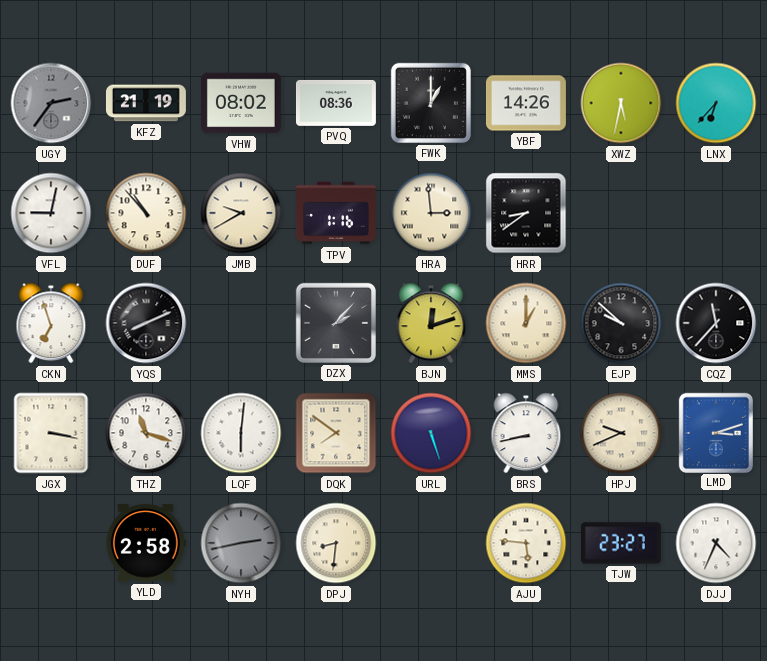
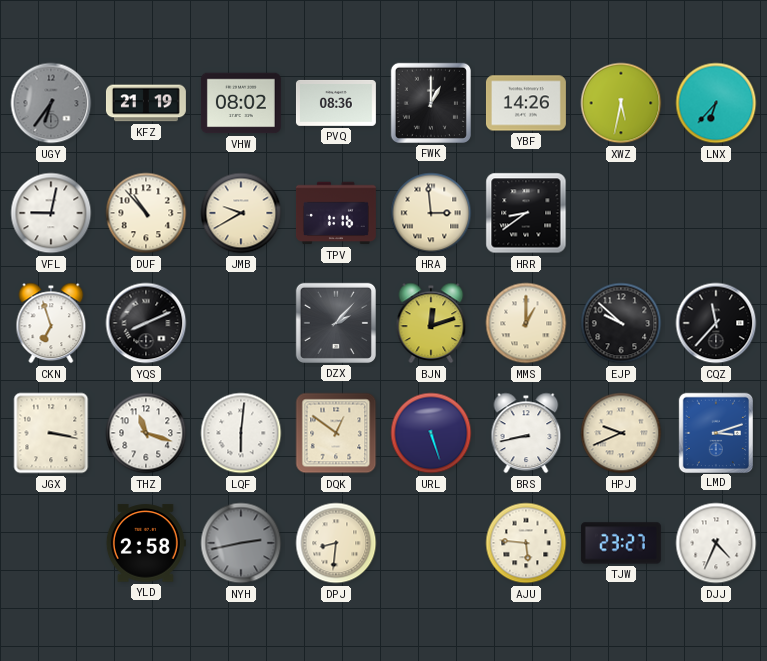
UGY: 2:36 -> 6:36
DQK: 7:51 -> 12:51
